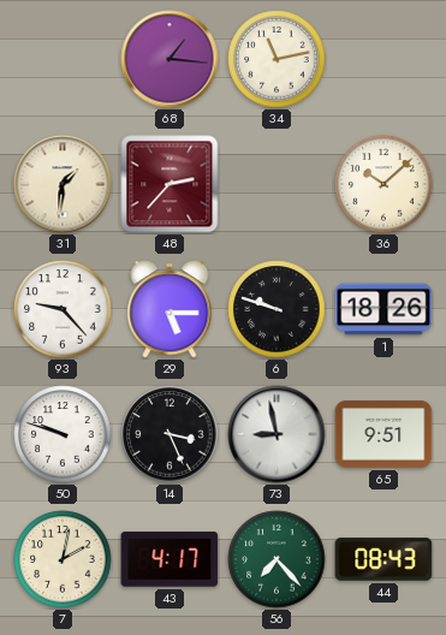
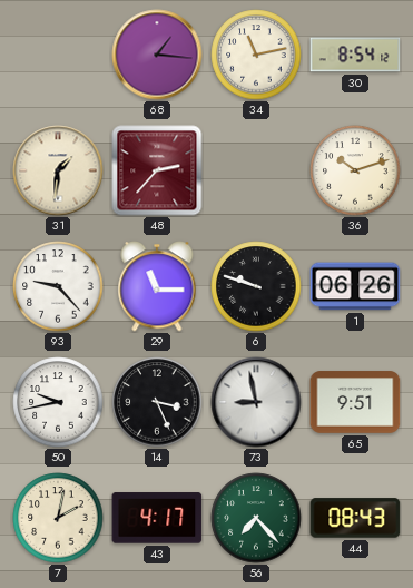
30: none -> 8:54
36: 10:08 -> 10:12
29: 5:15 -> 11:15
1: 18:26 -> 06:26
50: 9:48 -> 9:43
